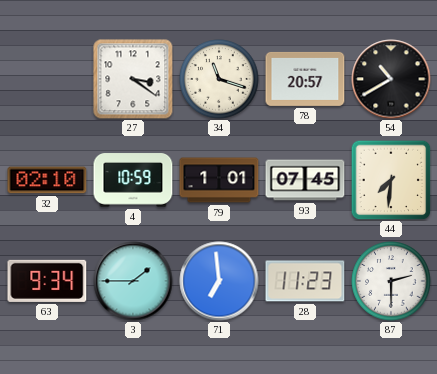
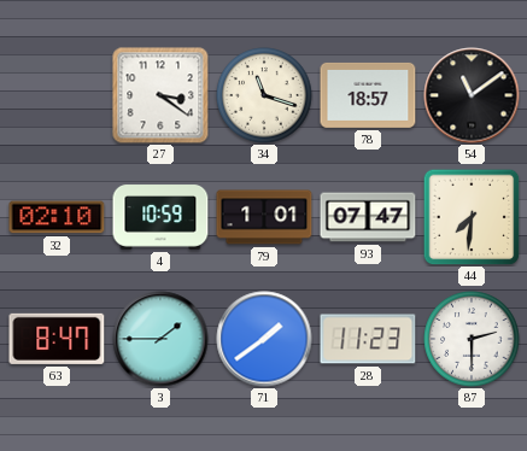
78: 20:57 -> 18:57
54: 10:40 -> 11:09
93: 07:45 -> 07:47
63: 9:34 -> 8:47
71: 6:59 -> 1:39
